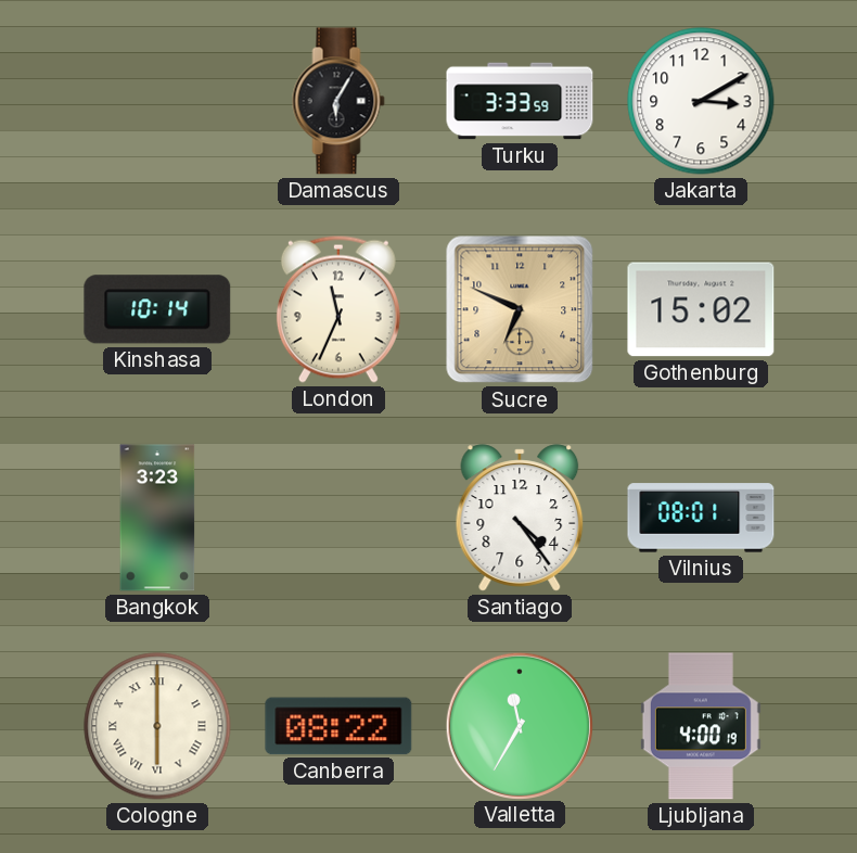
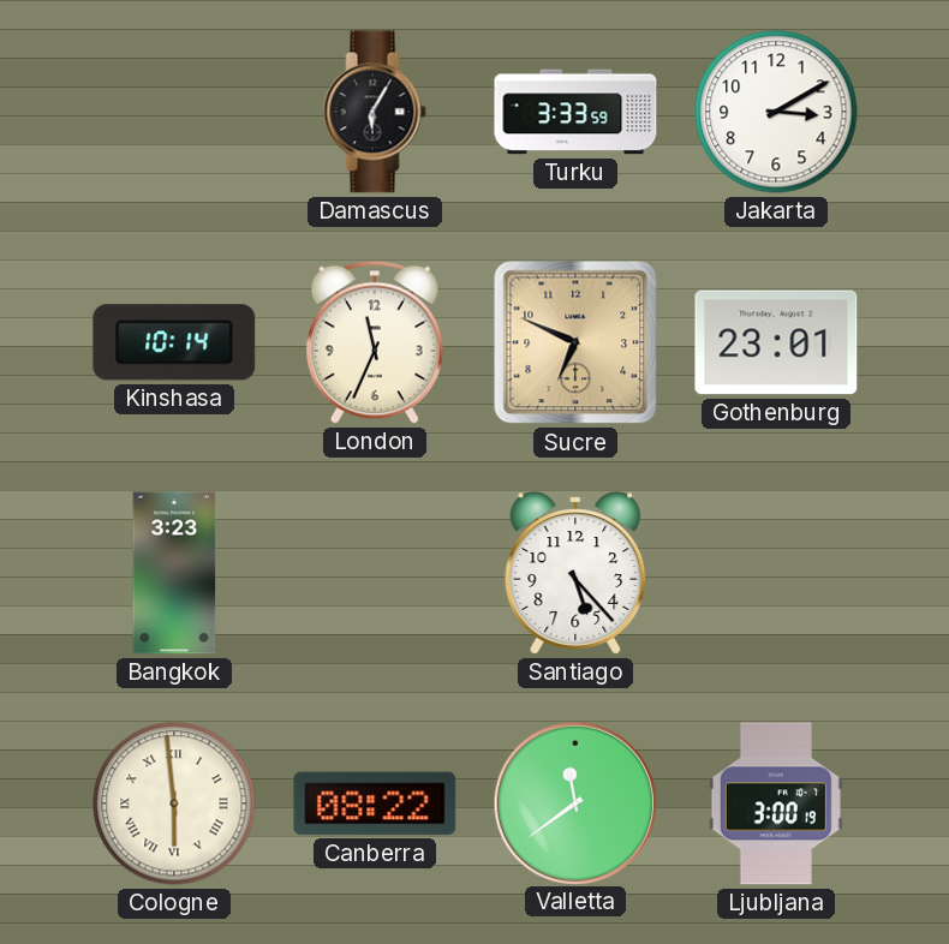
Gothenburg: 15:02 -> 23:01
Santiago: 4:24 -> 5:23
Vilnius: 08:01 -> none
Cologne: 6:00 -> 5:59
Valletta: 11:35 -> 11:39
Ljubljana: 4:00 -> 3:00
